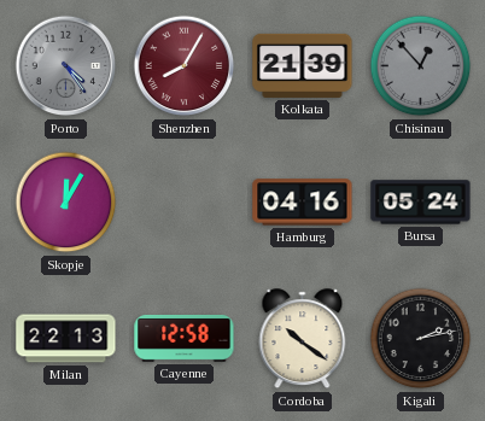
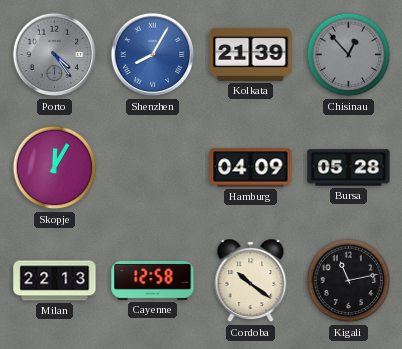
Shenzhen dial: burgundy -> blue
Hamburg: 04:16 -> 04:09
Bursa: 05:24 -> 05:28
Kigali: 2:13 -> 11:13
